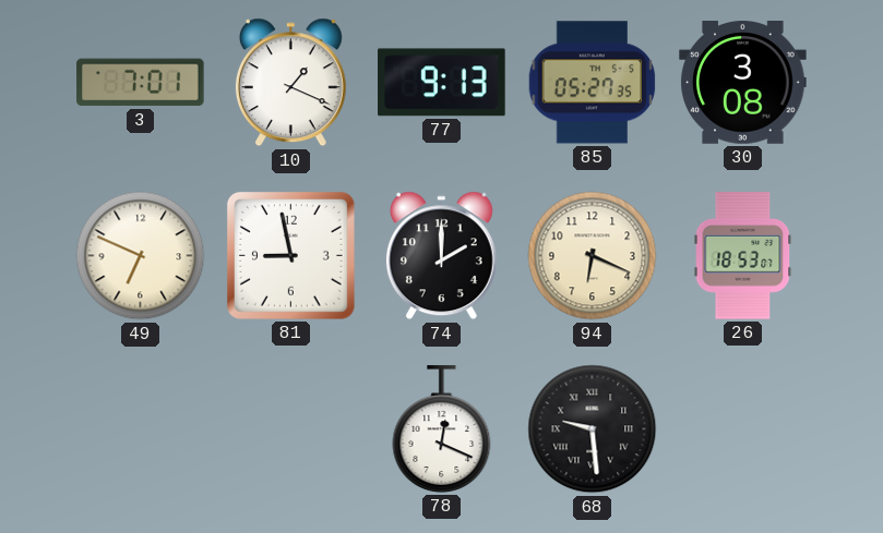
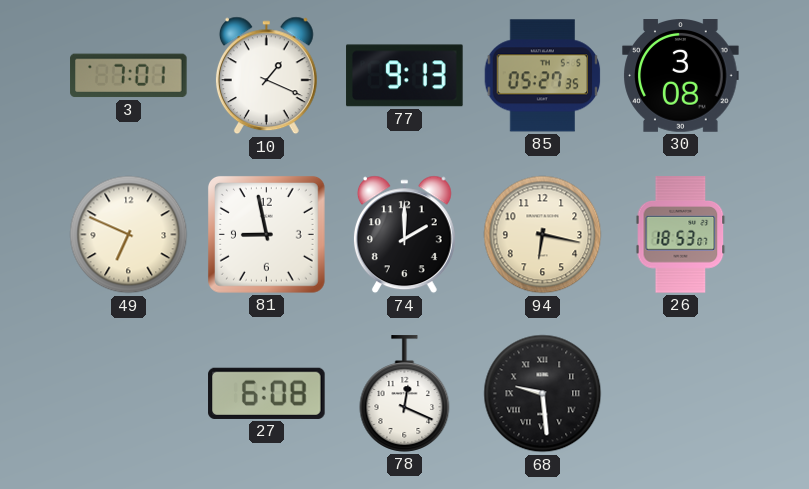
94: 6:19 -> 6:17
27: none -> 6:08
